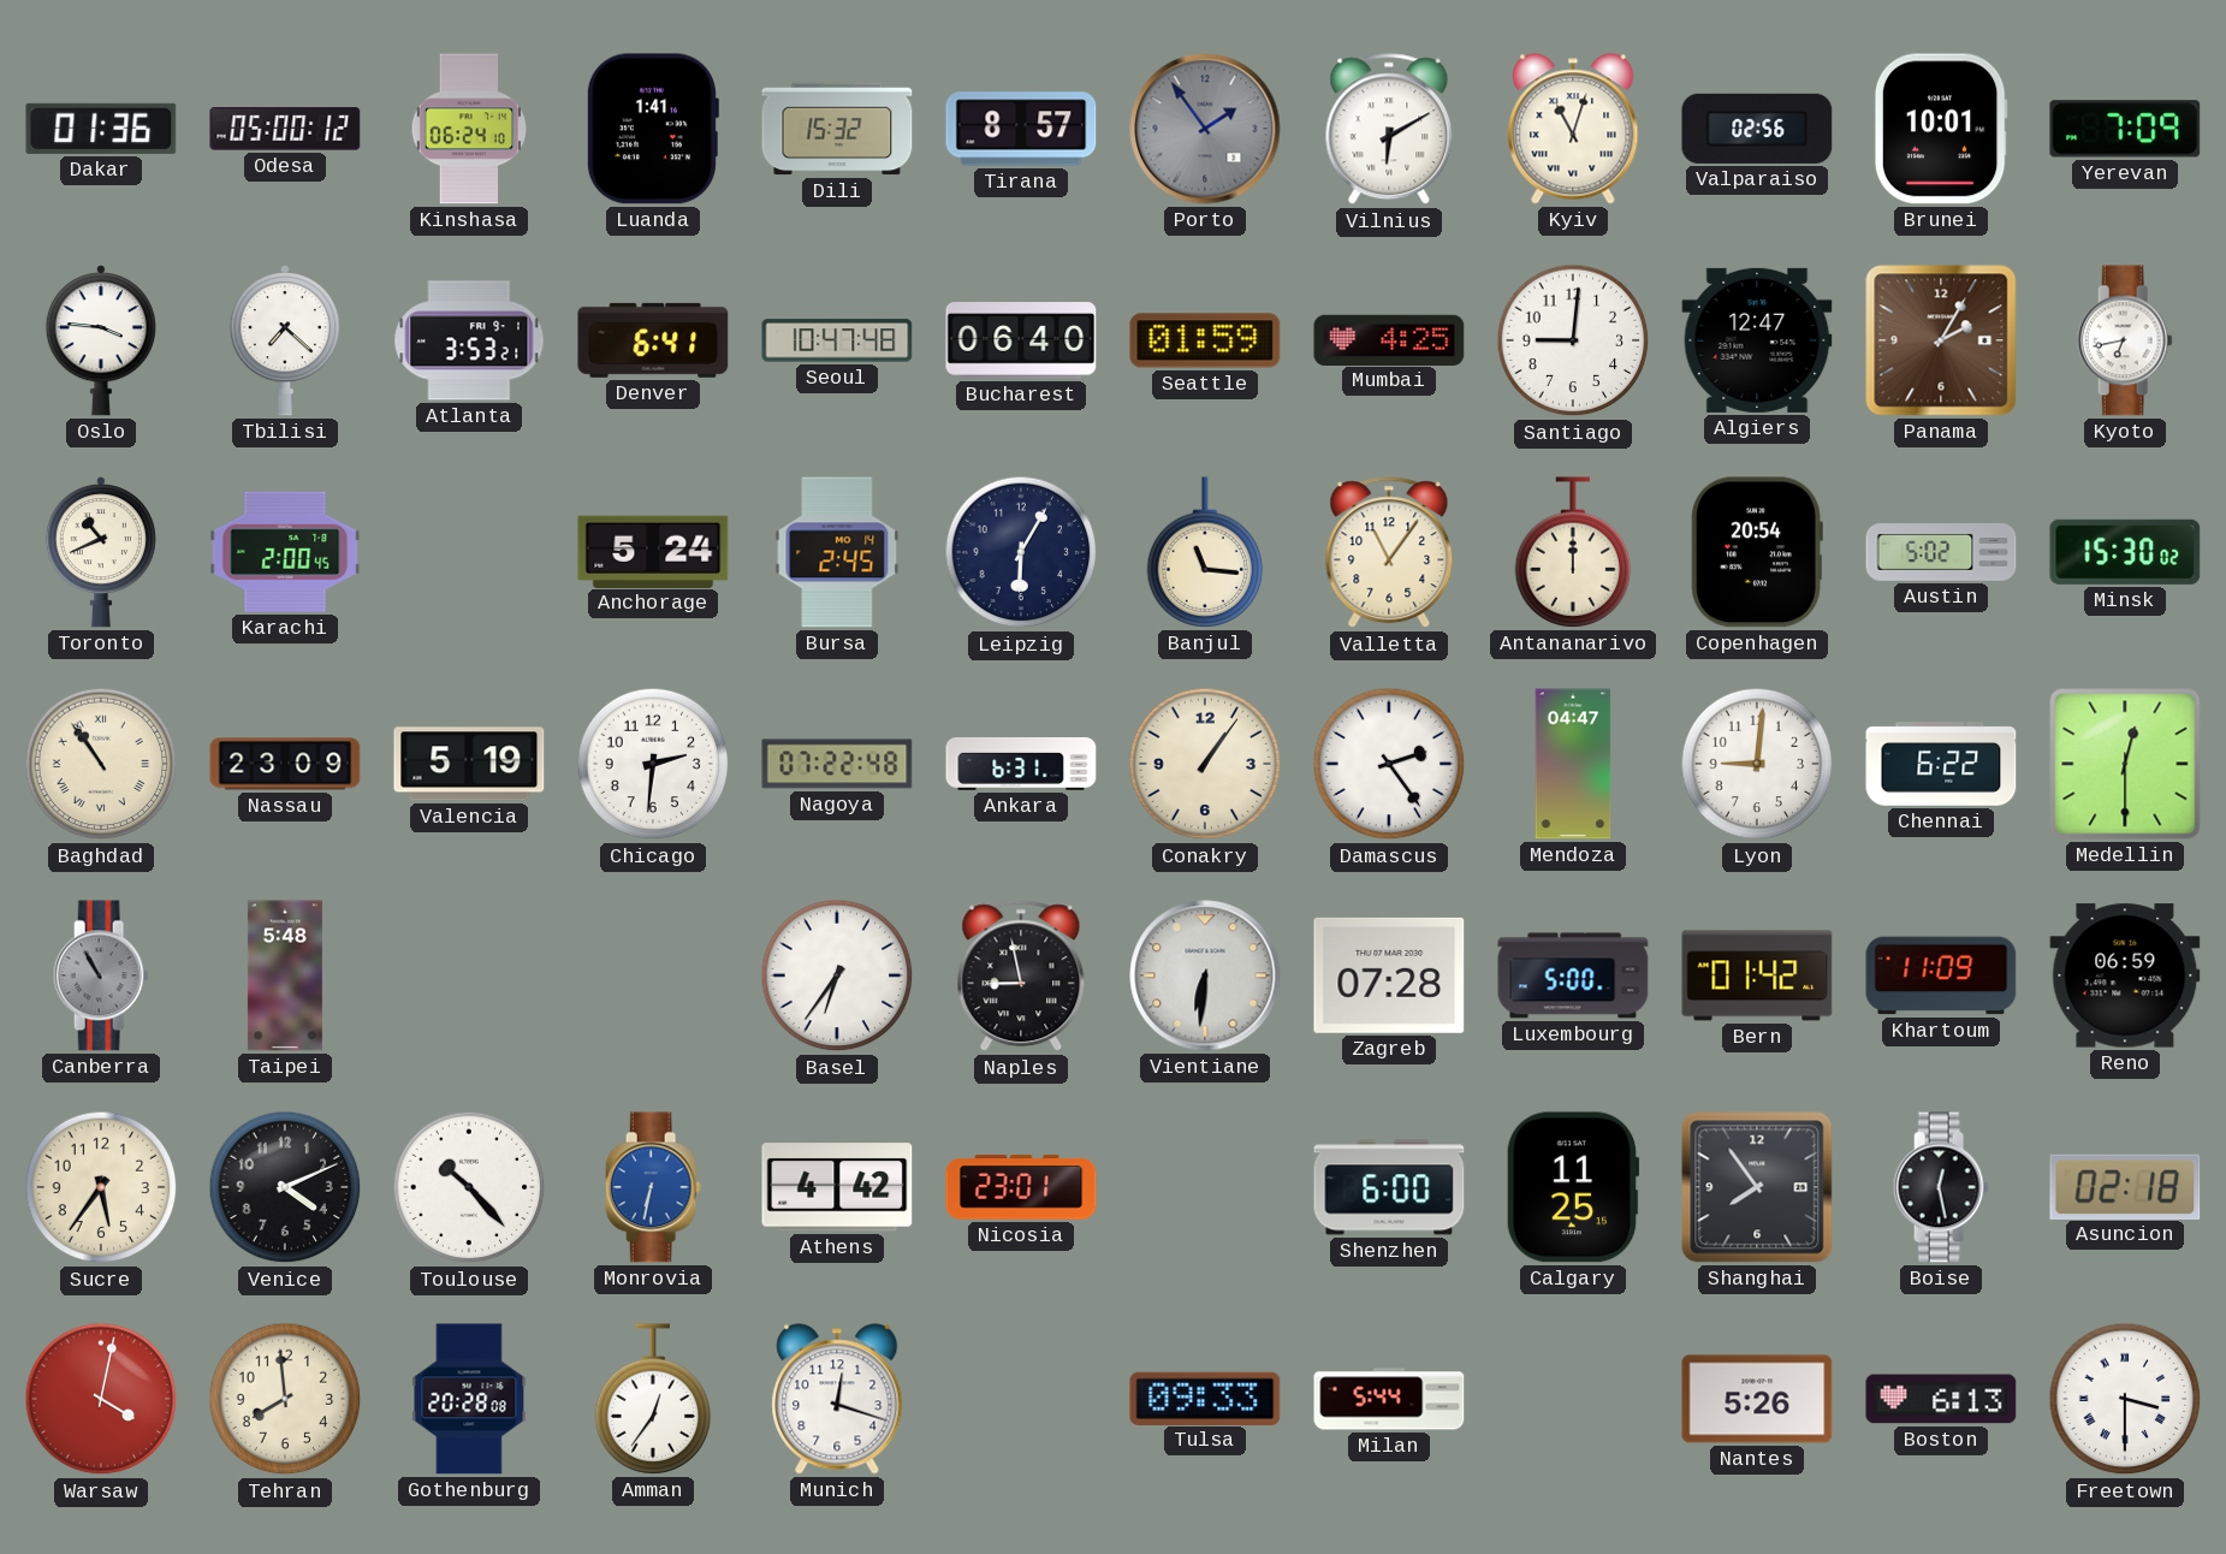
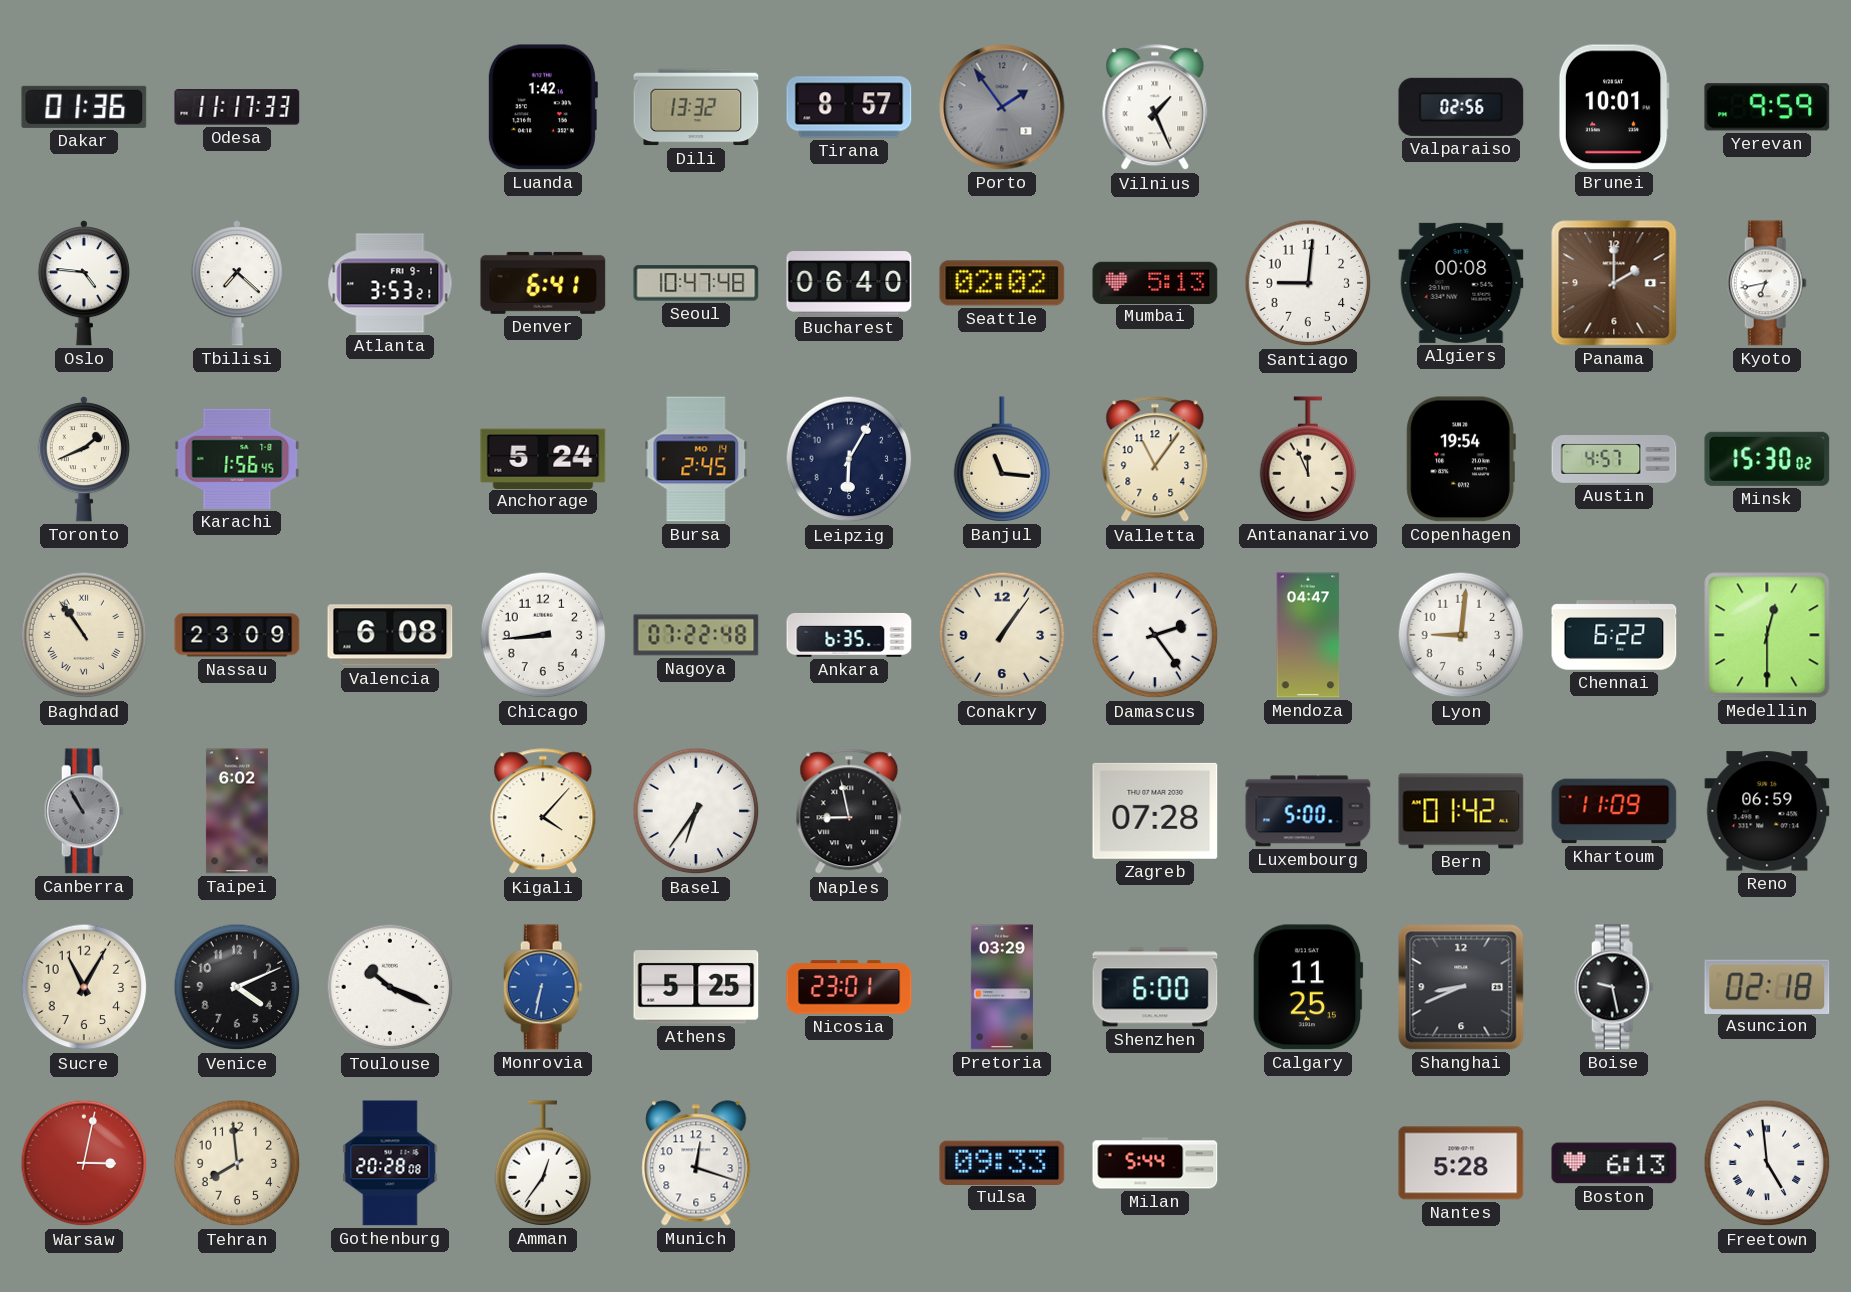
Odesa: 05:00 -> 11:17
Kinshasa: 06:24 -> none
Luanda: 1:41 -> 1:42
Dili: 15:32 -> 13:32
Vilnius: 6:10 -> 1:26
Kyiv: 11:03 -> none
Yerevan: 7:09 -> 9:59
Oslo: 3:46 -> 4:46
Seattle: 01:59 -> 02:02
Mumbai: 4:25 -> 5:13
Algiers: 12:47 -> 00:08
Panama: 2:05 -> 2:00
Toronto: 10:41 -> 1:41
Karachi: 2:00 -> 1:56
Antananarivo: 12:00 -> 11:56
Copenhagen: 20:54 -> 19:54
Austin: 5:02 -> 4:57
Valencia: 5:19 -> 6:08
Chicago: 2:31 -> 8:44
Ankara: 6:31 -> 6:35
Taipei: 5:48 -> 6:02
Kigali: none -> 4:07
Vientiane: 6:31 -> none
Sucre: 5:36 -> 11:05
Toulouse: 10:23 -> 10:19
Athens: 4:42 -> 5:25
Pretoria: none -> 03:29
Shanghai: 7:54 -> 8:41
Boise: 12:28 -> 9:28
Warsaw: 4:02 -> 3:02
Nantes: 5:26 -> 5:28
Freetown: 3:30 -> 4:59
